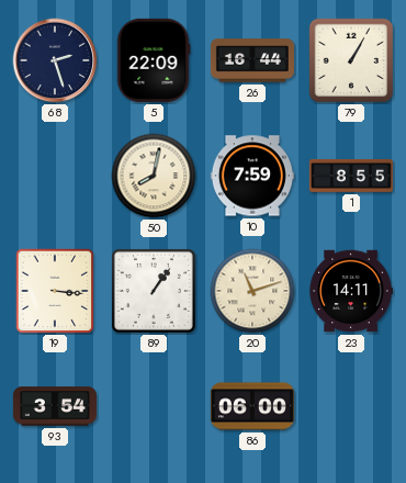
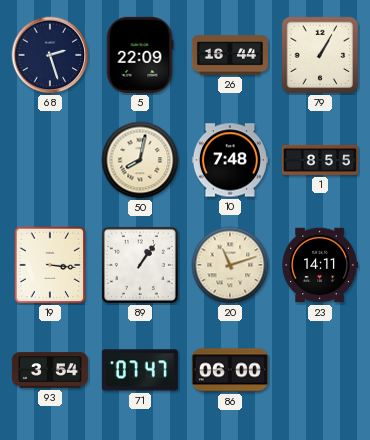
10: 7:59 -> 7:48
71: none -> 07:47
